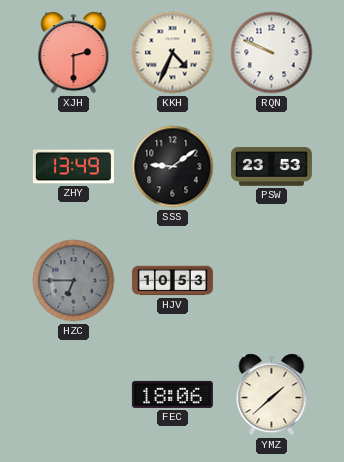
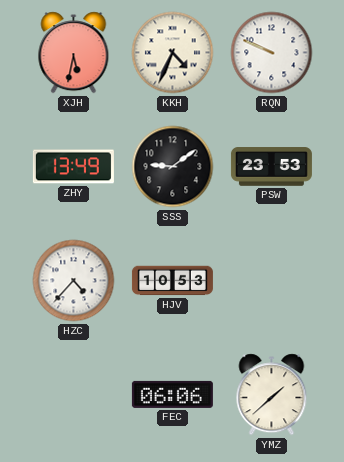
XJH: 2:30 -> 5:32
HZC: 6:45 -> 4:37
HZC dial: grey -> white
FEC: 18:06 -> 06:06
